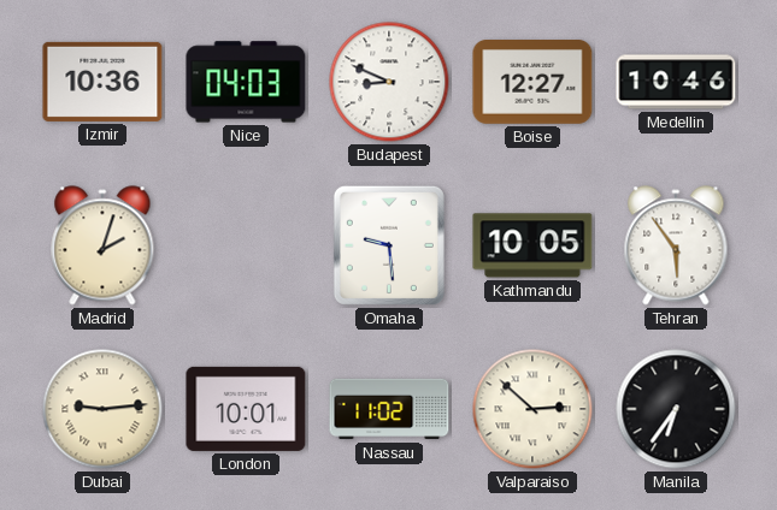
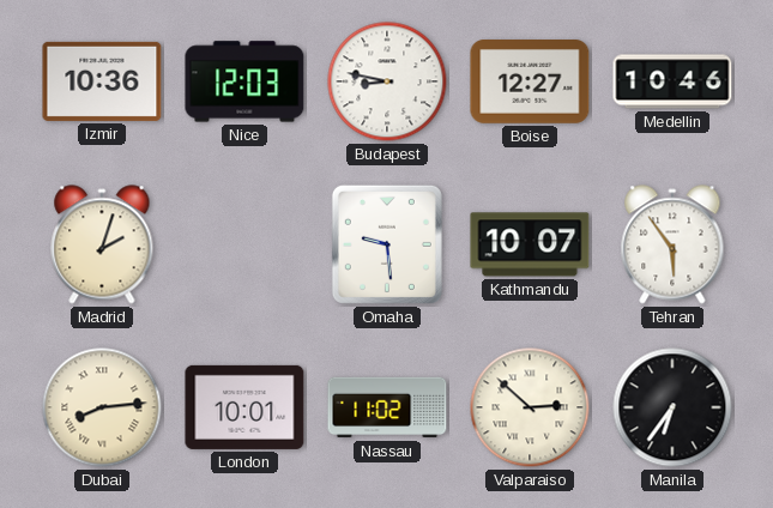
Nice: 04:03 -> 12:03
Budapest: 8:49 -> 8:47
Kathmandu: 10:05 -> 10:07
Dubai: 9:14 -> 8:14
